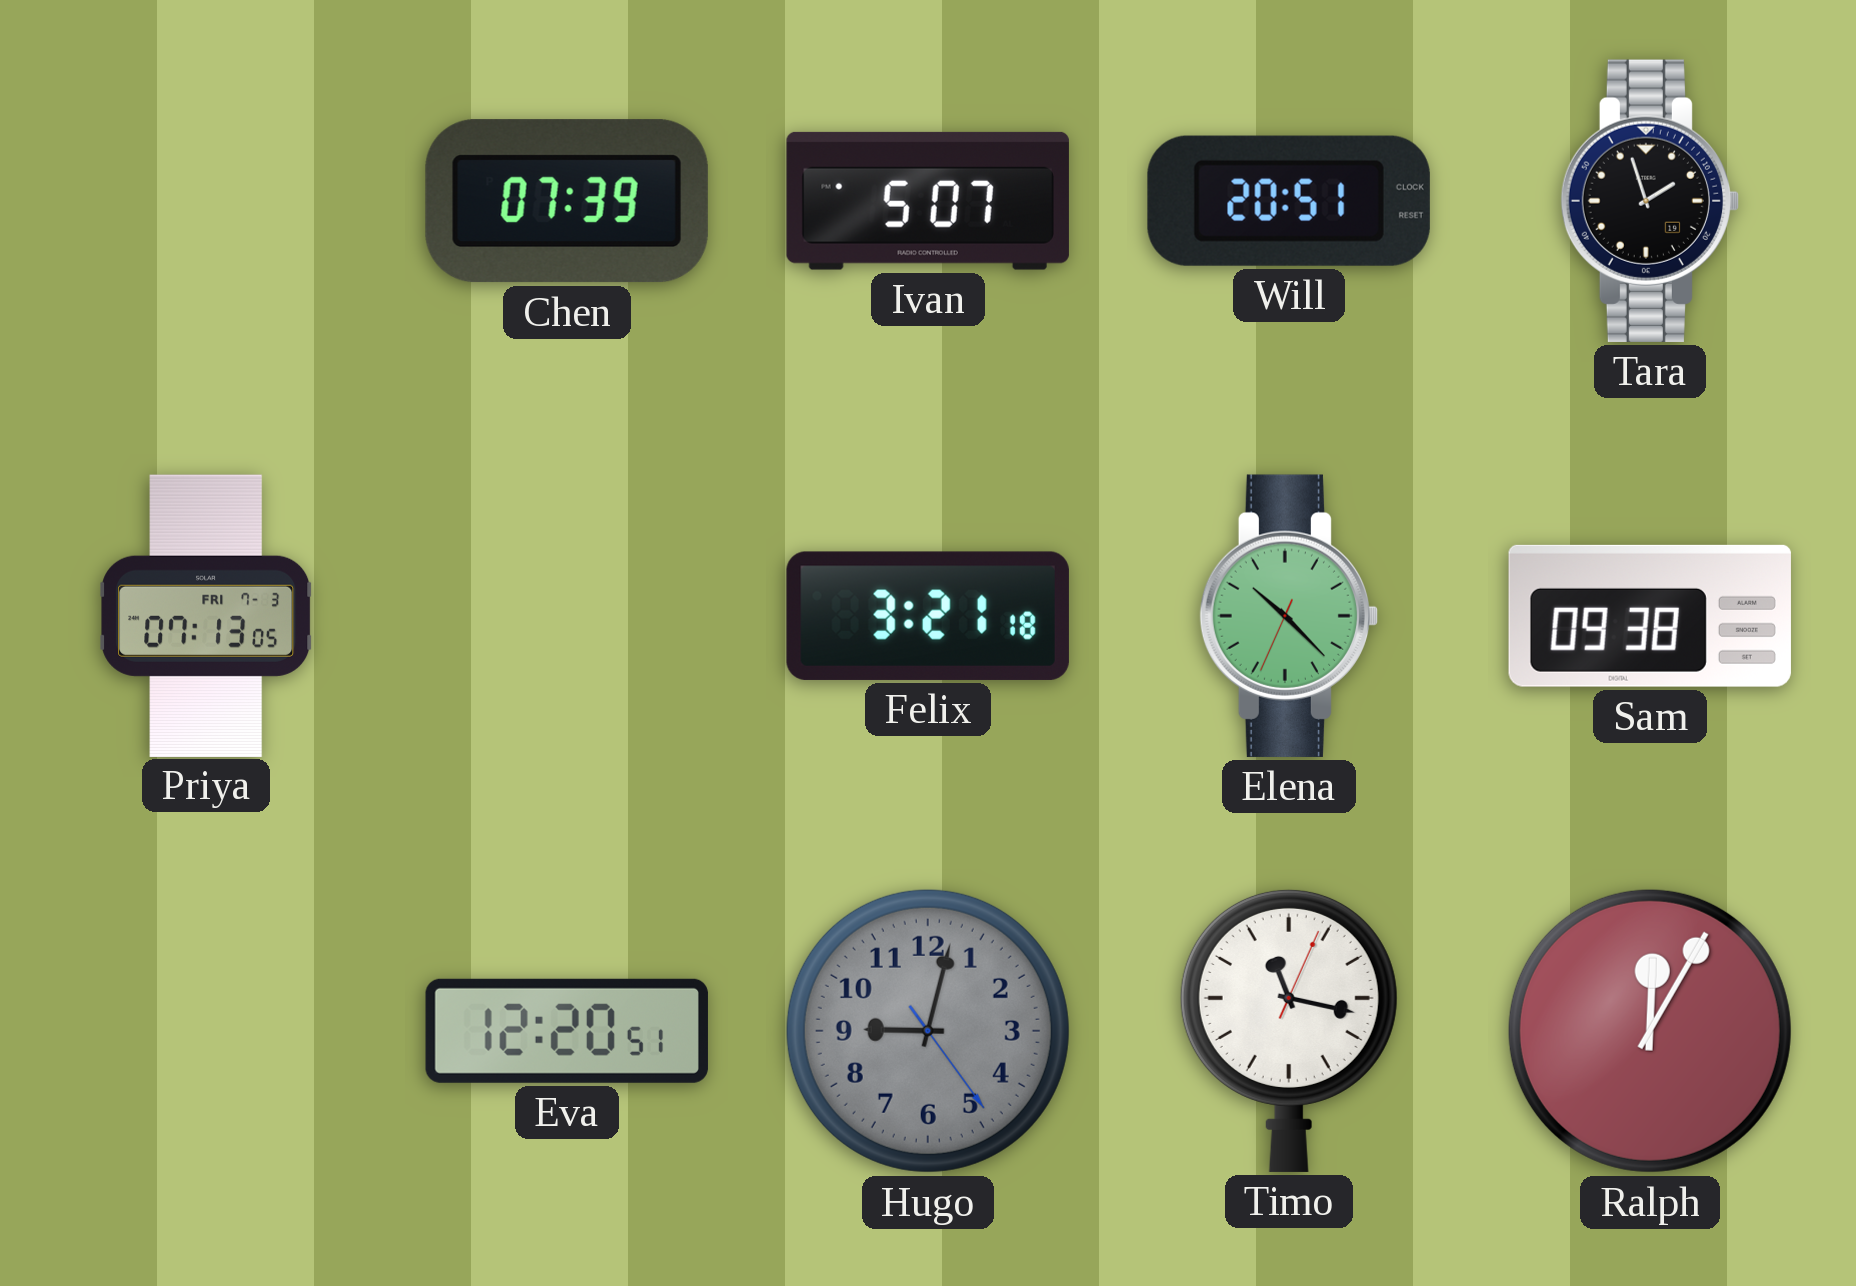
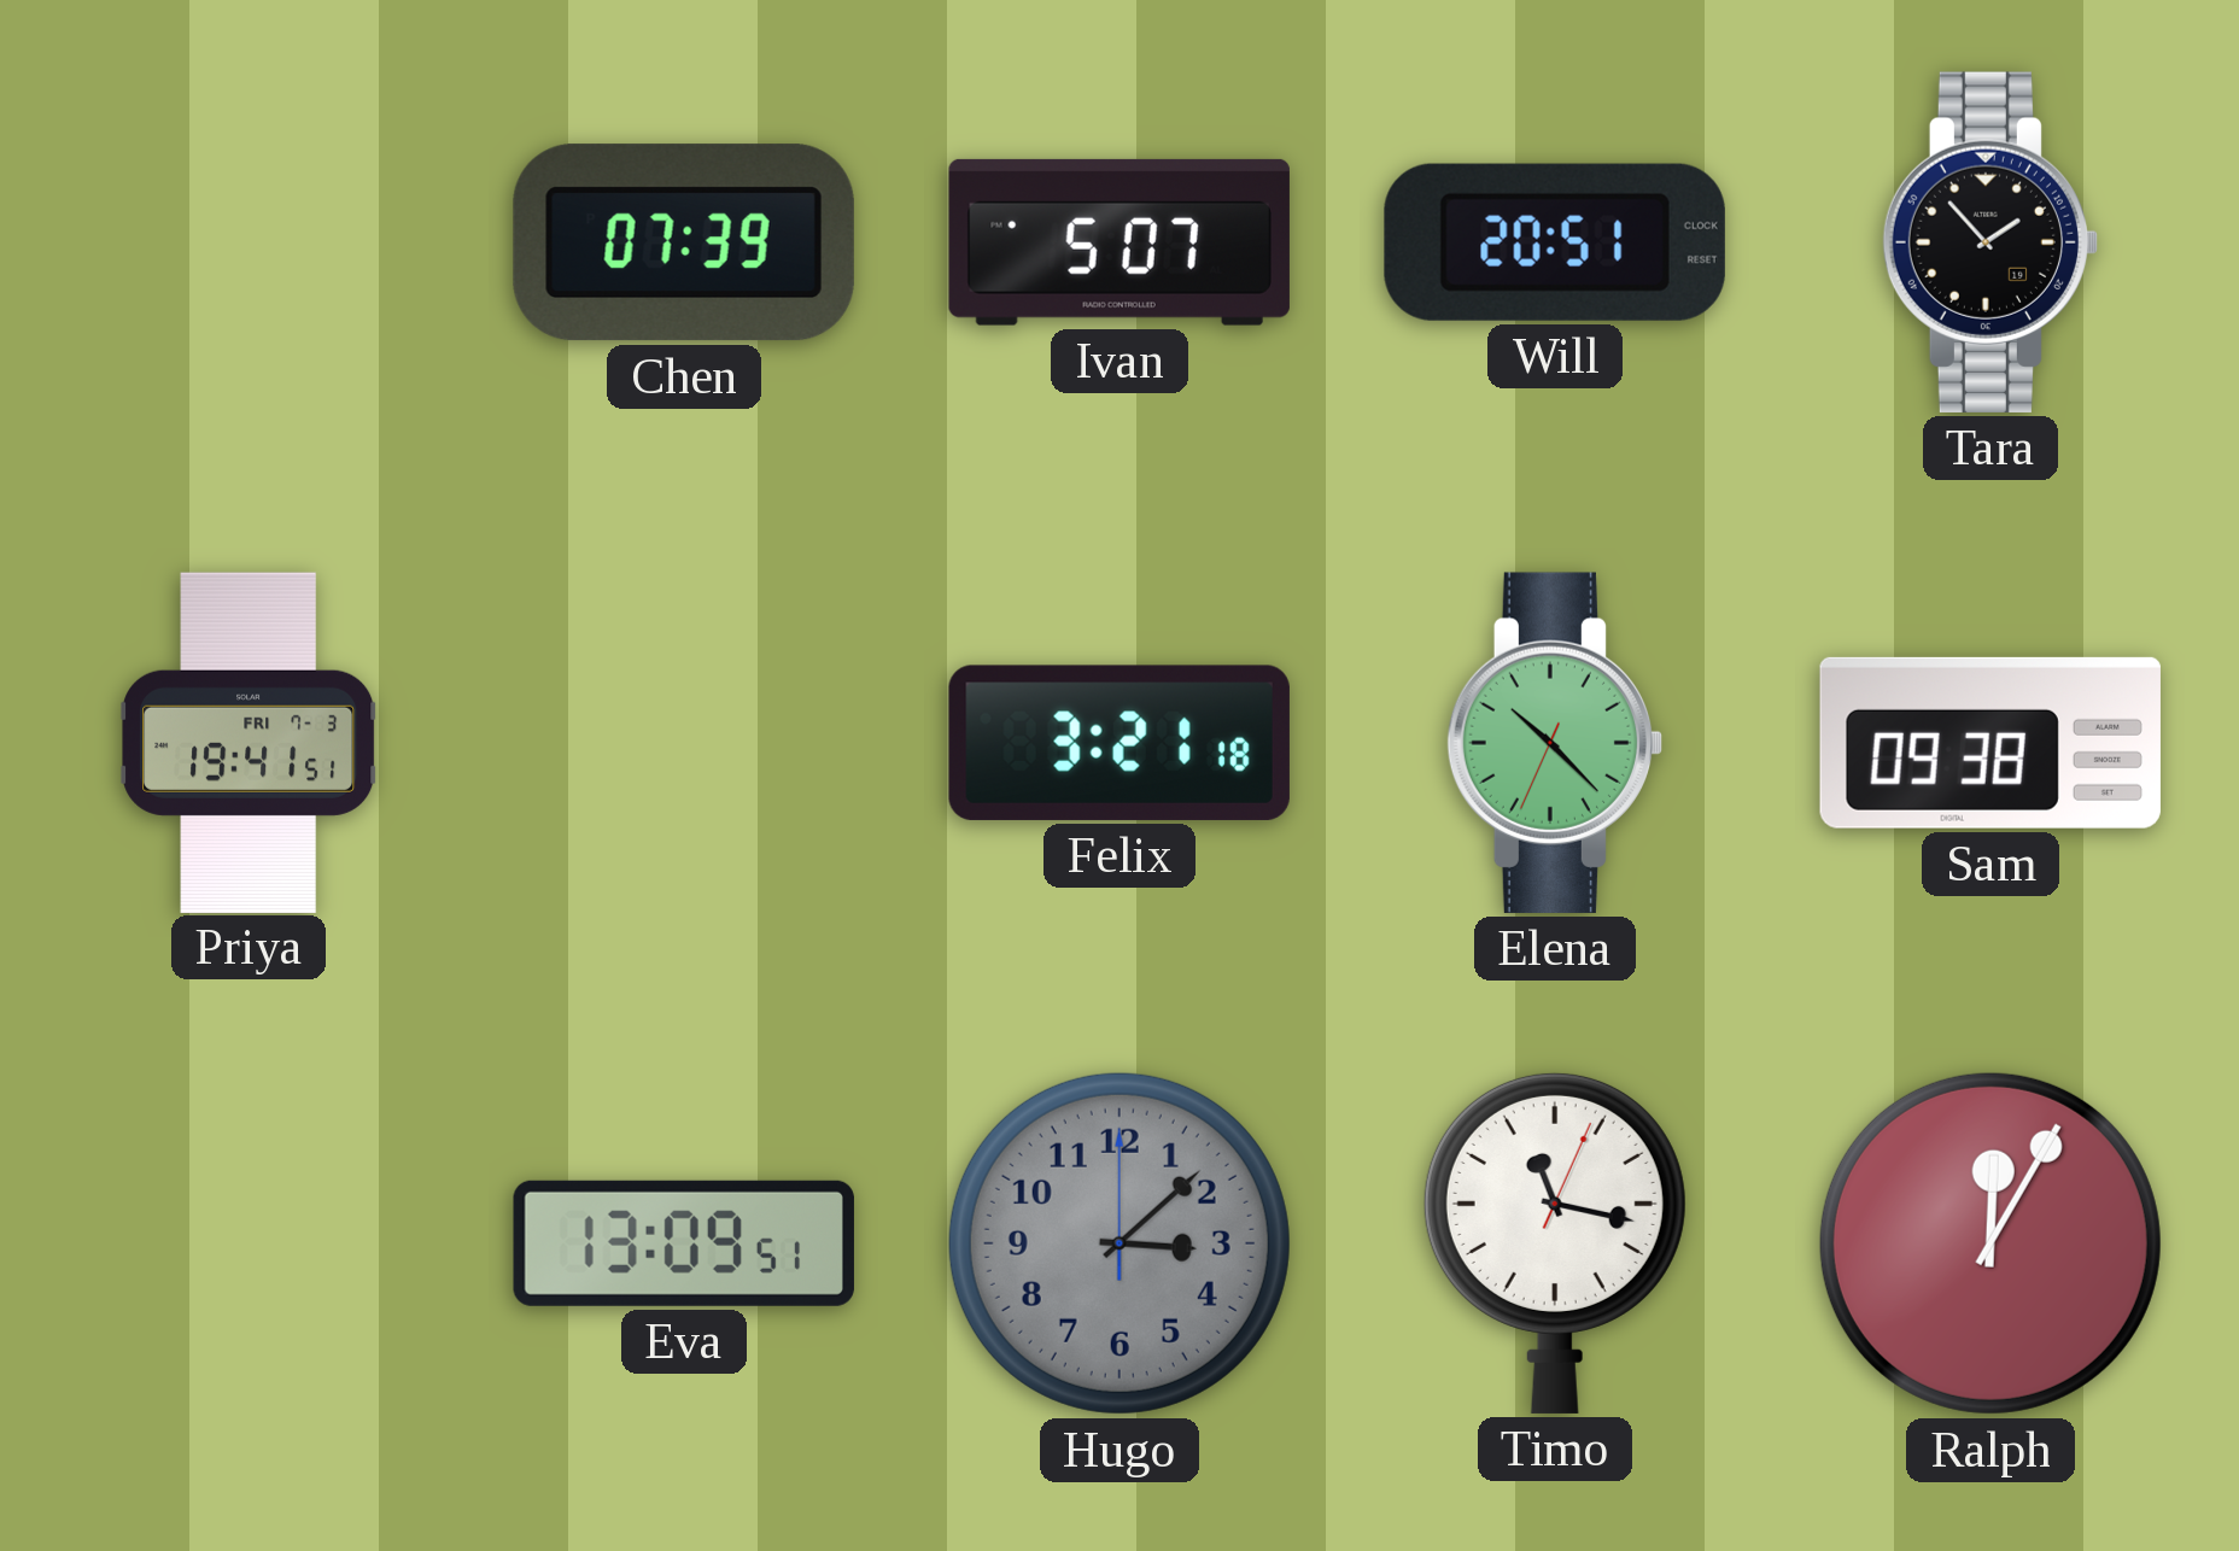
Tara: 1:57 -> 1:53
Priya: 07:13 -> 19:41
Eva: 12:20 -> 13:09
Hugo: 9:02 -> 3:08
